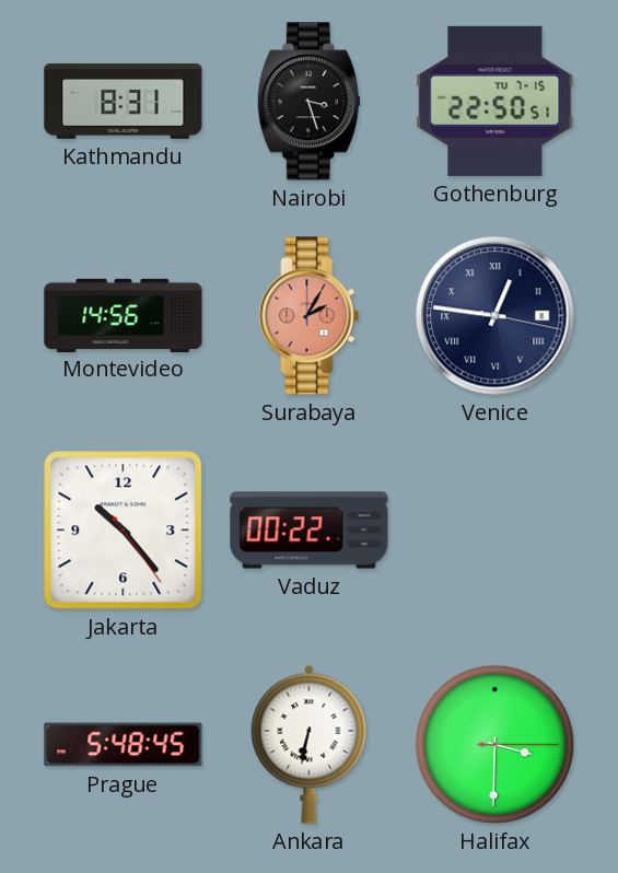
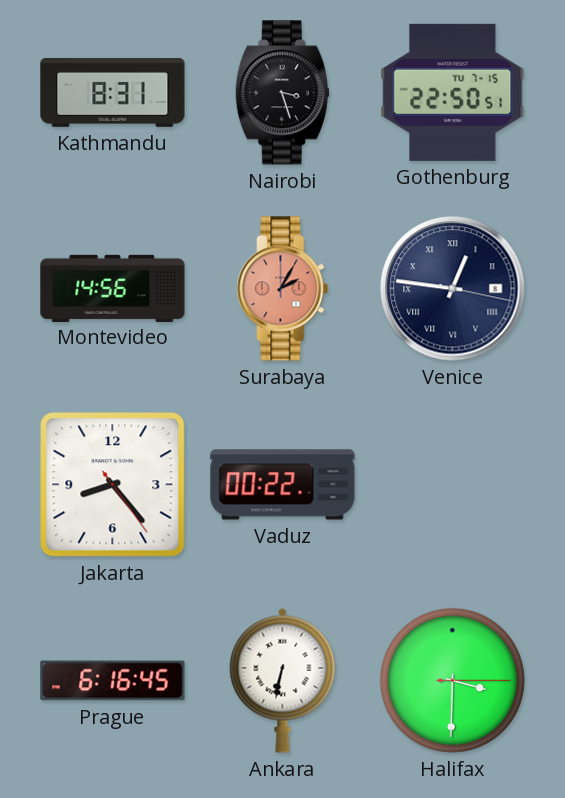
Jakarta: 10:23 -> 8:23
Prague: 5:48 -> 6:16
